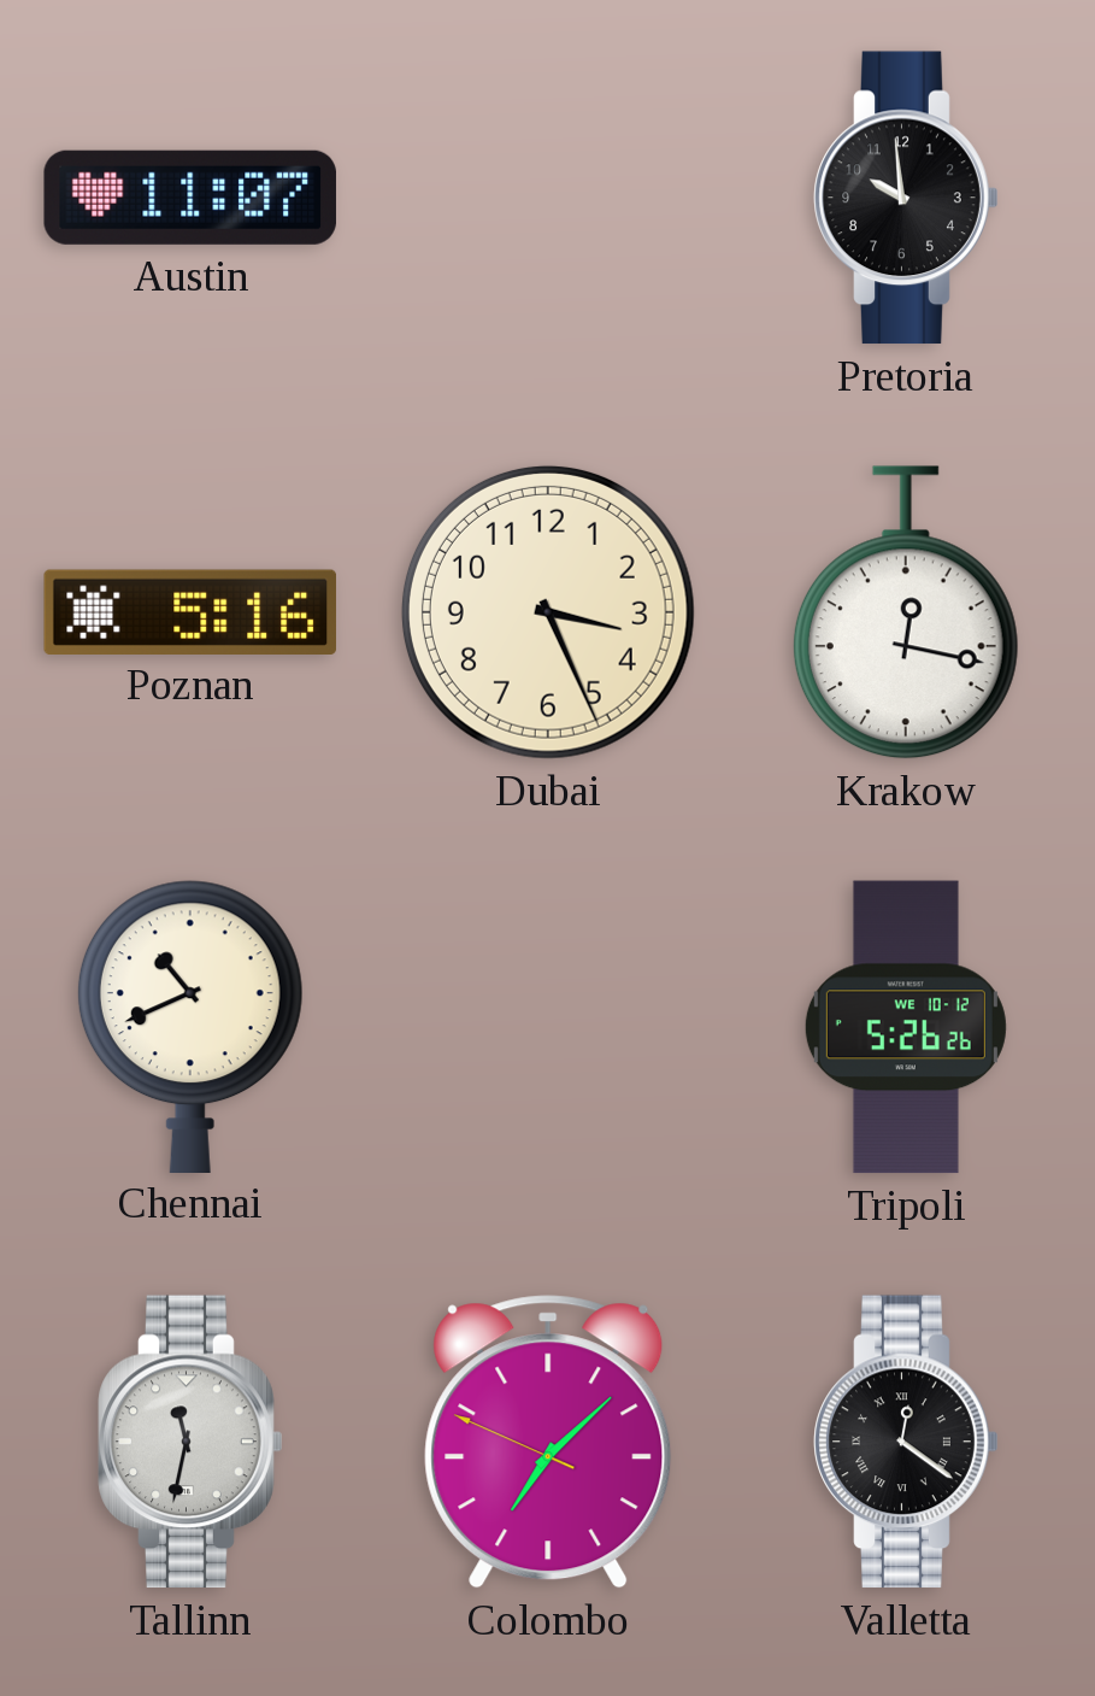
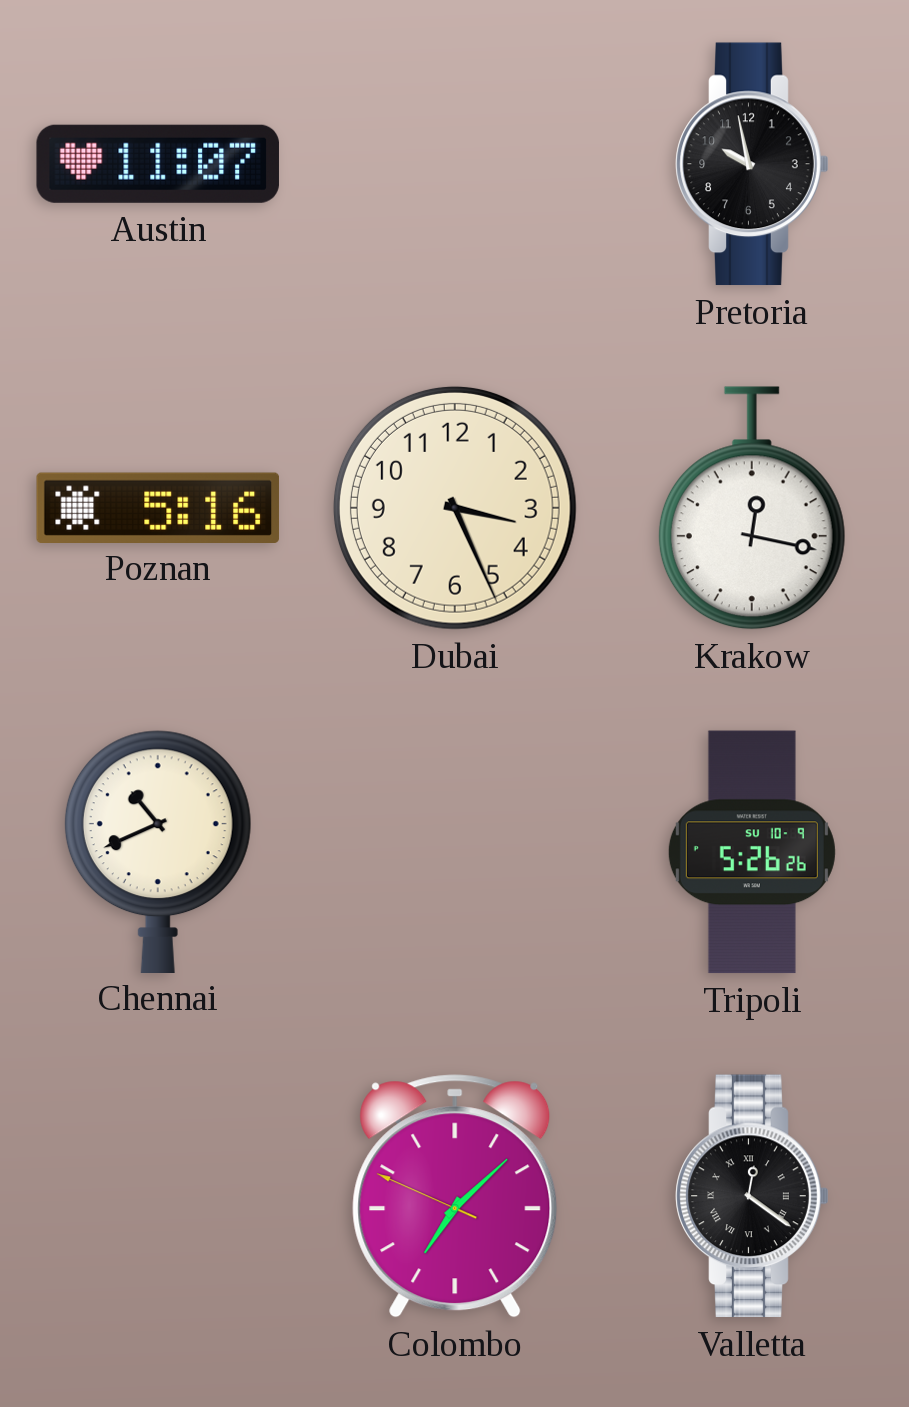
Pretoria: 9:59 -> 9:58
Tripoli date: WE 10-12 -> SU 10-9
Tallinn: 11:32 -> none
